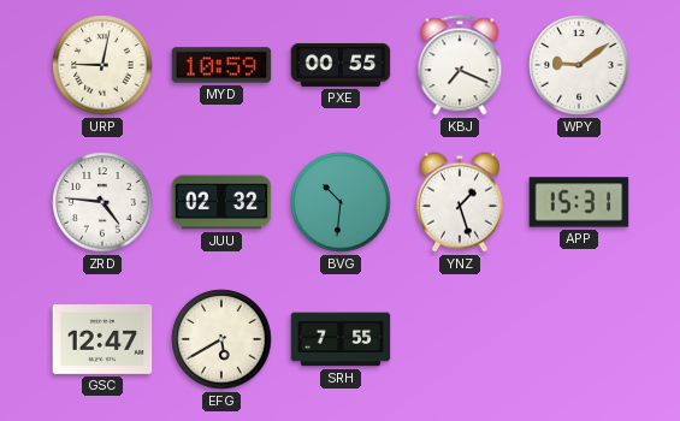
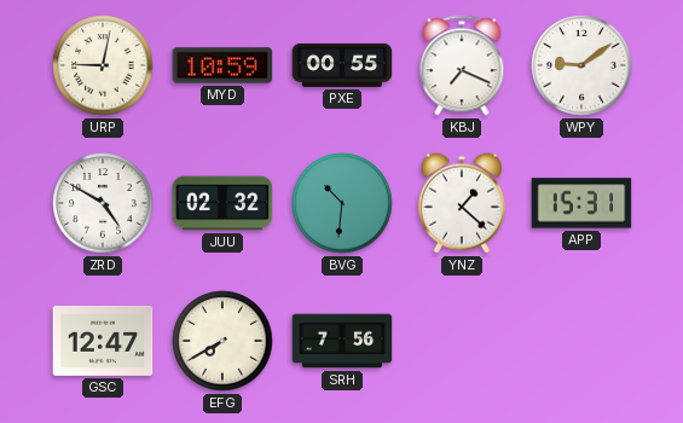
ZRD: 4:46 -> 4:50
YNZ: 1:27 -> 1:22
EFG: 5:40 -> 7:40
SRH: 7:55 -> 7:56
